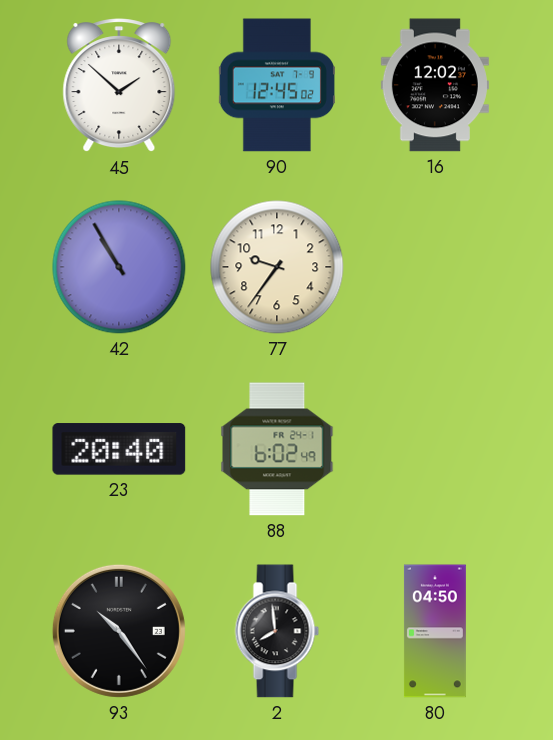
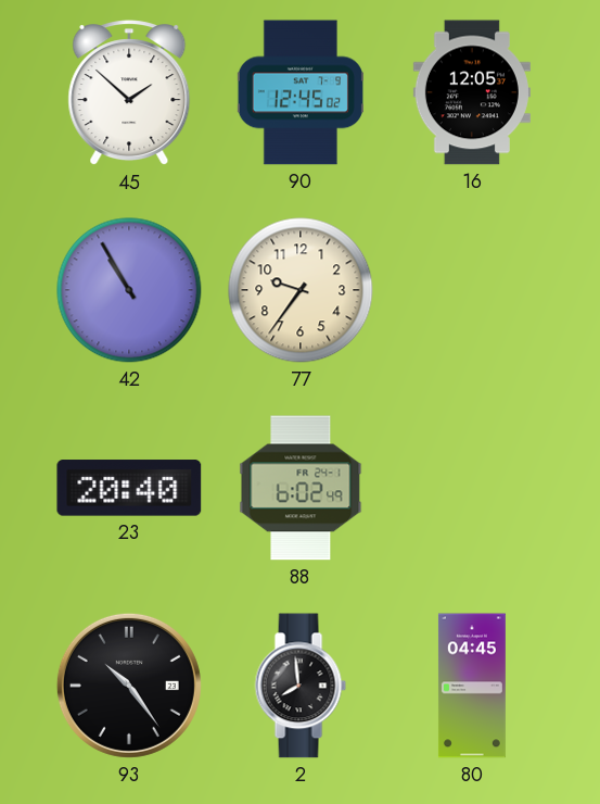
16: 12:02 -> 12:05
80: 04:50 -> 04:45
